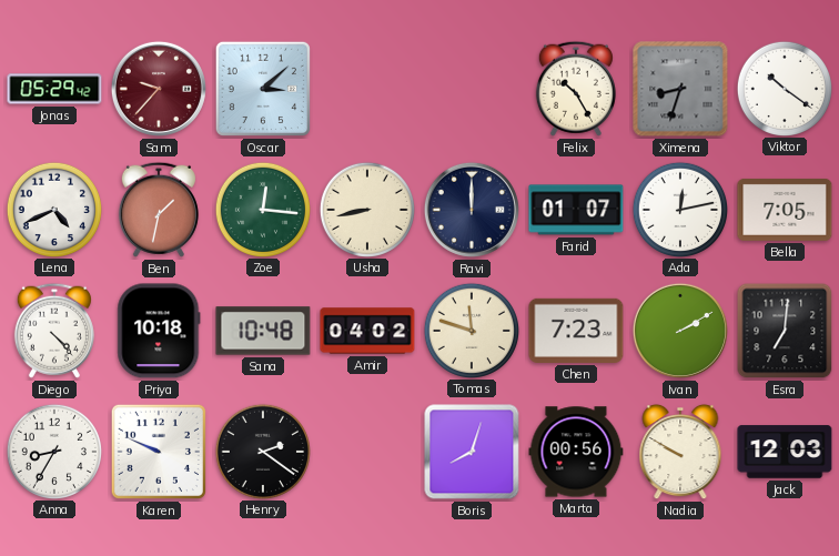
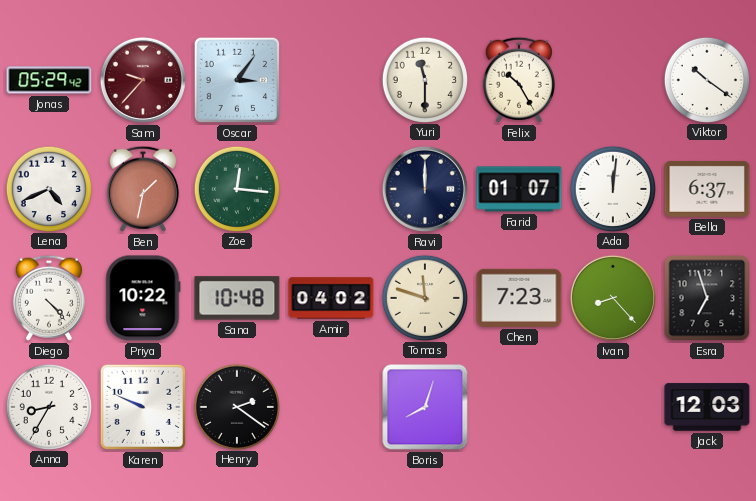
Oscar: 3:08 -> 3:06
Yuri: none -> 11:30
Ximena: 8:33 -> none
Usha: 8:43 -> none
Ada: 12:13 -> 12:01
Bella: 7:05 -> 6:37
Priya: 10:18 -> 10:22
Ivan: 2:10 -> 8:23
Esra: 7:01 -> 6:57
Marta: 00:56 -> none
Nadia: 9:50 -> none
